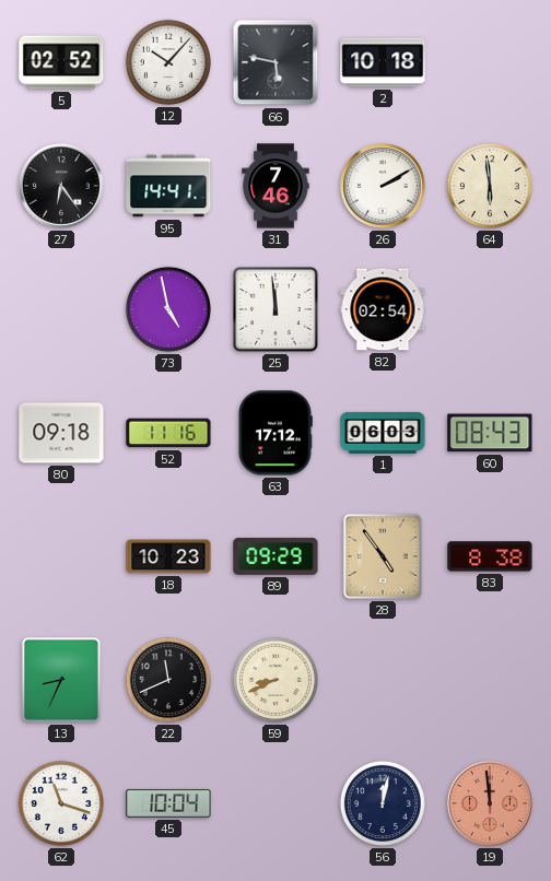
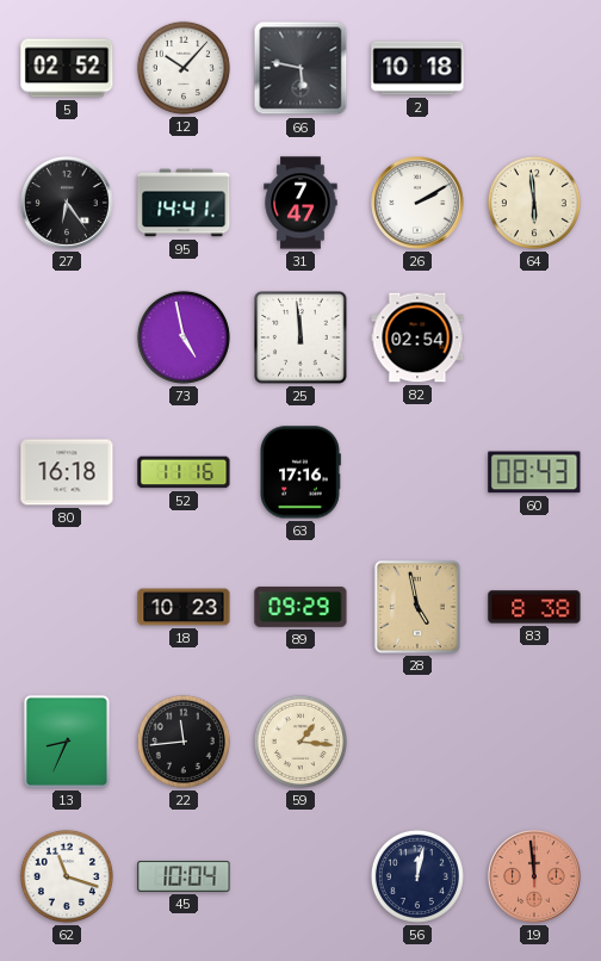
31: 7:46 -> 7:47
80: 09:18 -> 16:18
63: 17:12 -> 17:16
1: 06:03 -> none
28: 4:54 -> 4:58
22: 11:41 -> 11:44
59: 8:41 -> 1:16
